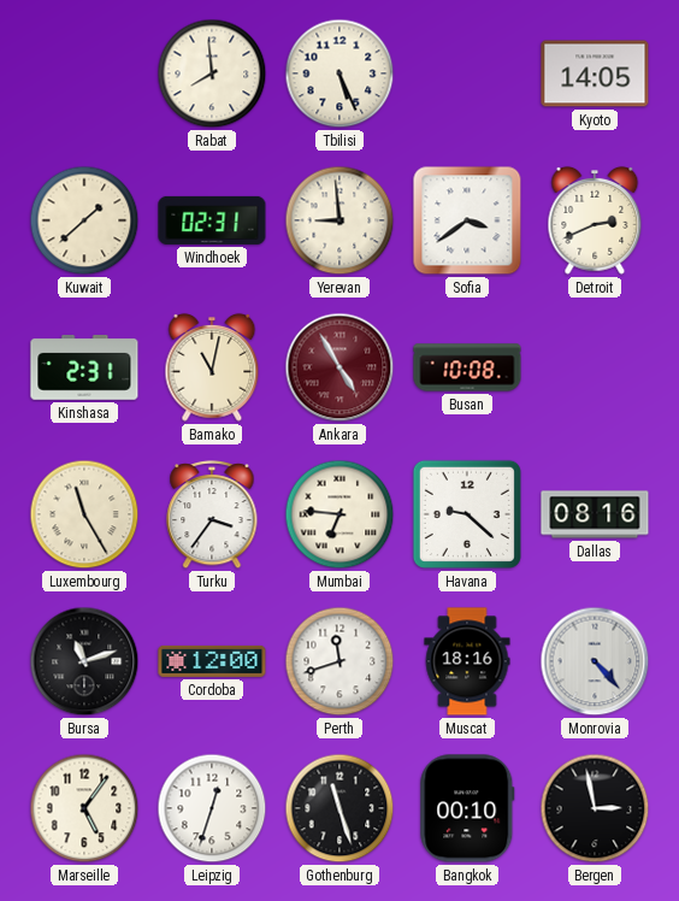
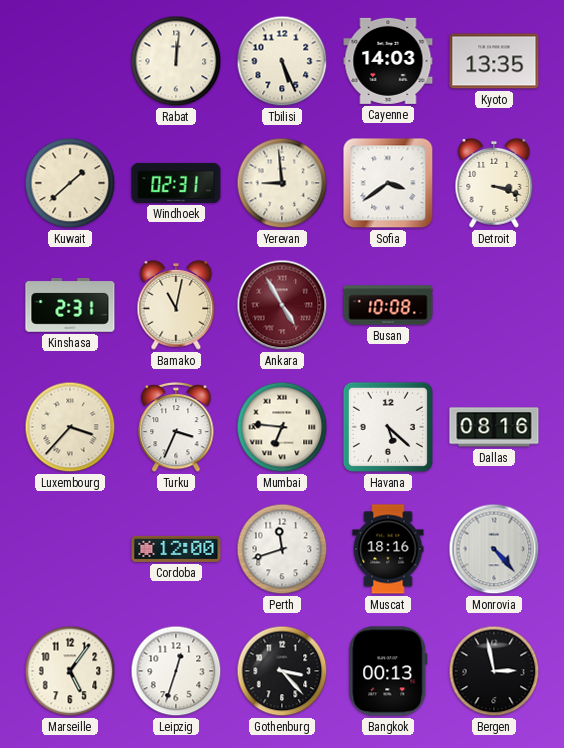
Rabat: 7:59 -> 12:01
Cayenne: none -> 14:03
Kyoto: 14:05 -> 13:35
Detroit: 2:41 -> 3:18
Luxembourg: 11:25 -> 3:37
Turku: 3:36 -> 3:34
Havana: 9:22 -> 5:22
Bursa: 11:12 -> none
Gothenburg: 11:27 -> 3:23
Bangkok: 00:10 -> 00:13
